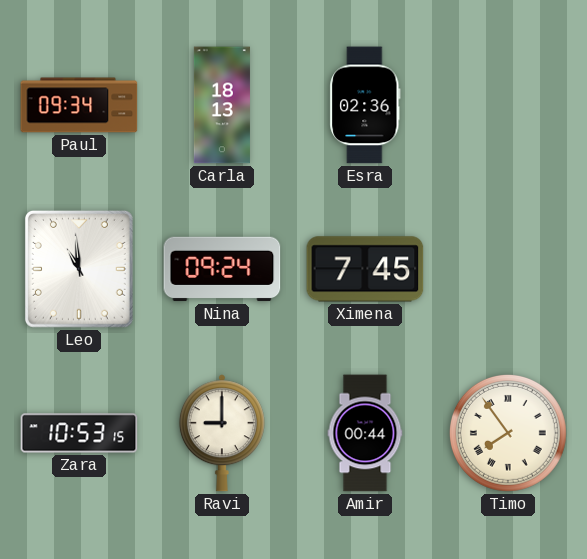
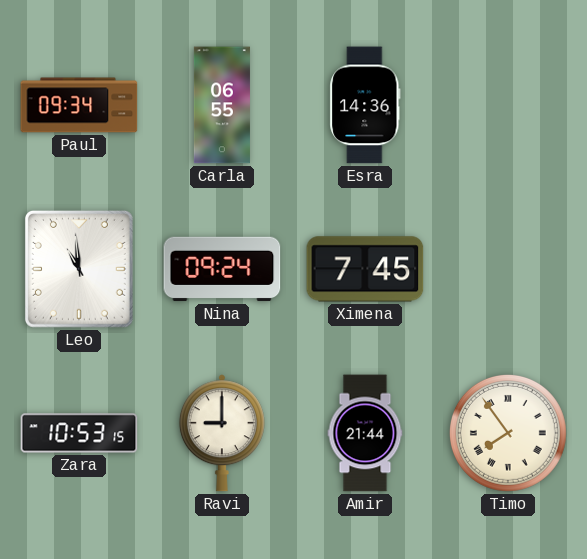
Carla: 18:13 -> 06:55
Esra: 02:36 -> 14:36
Amir: 00:44 -> 21:44
